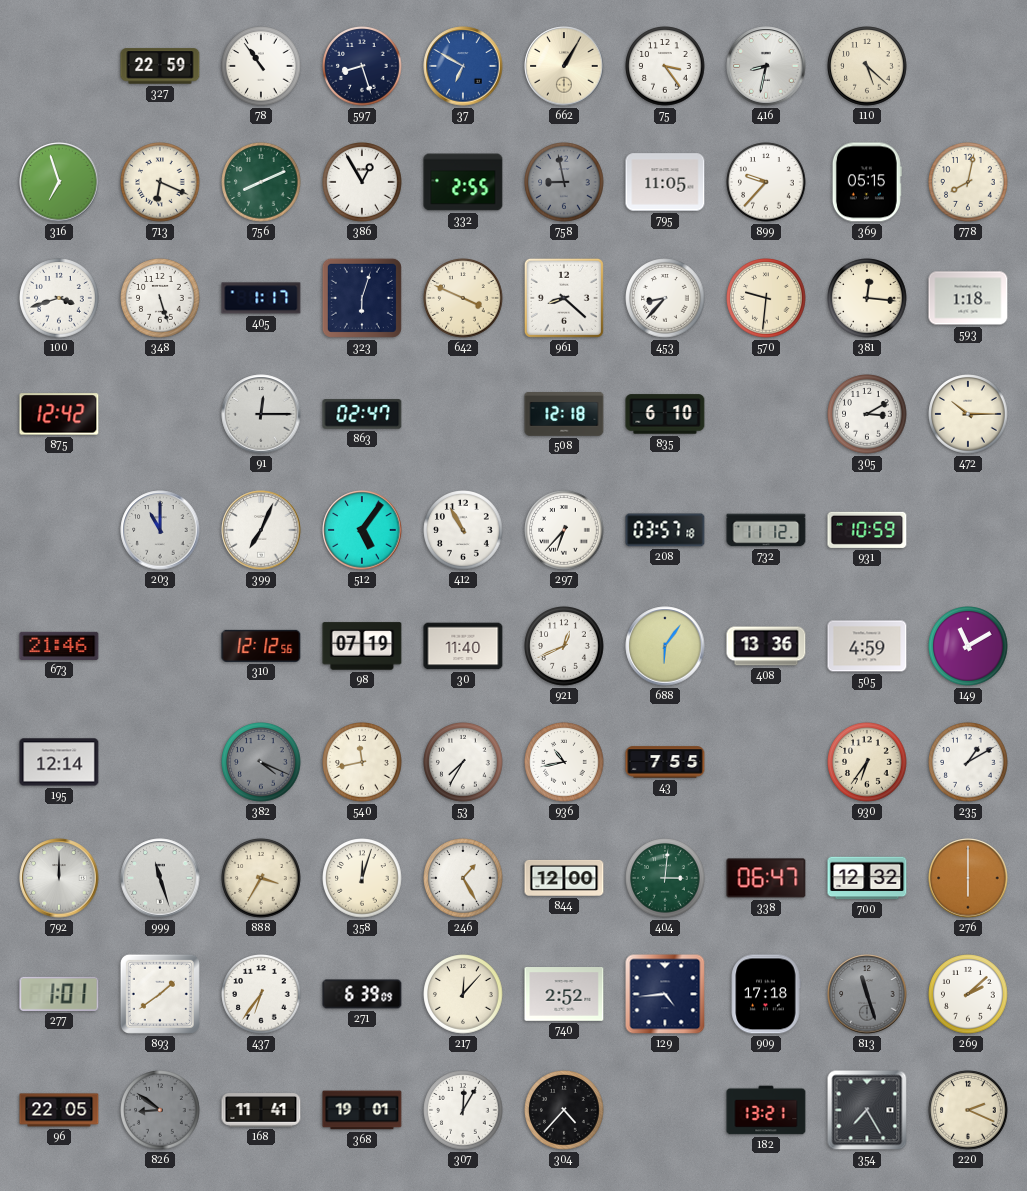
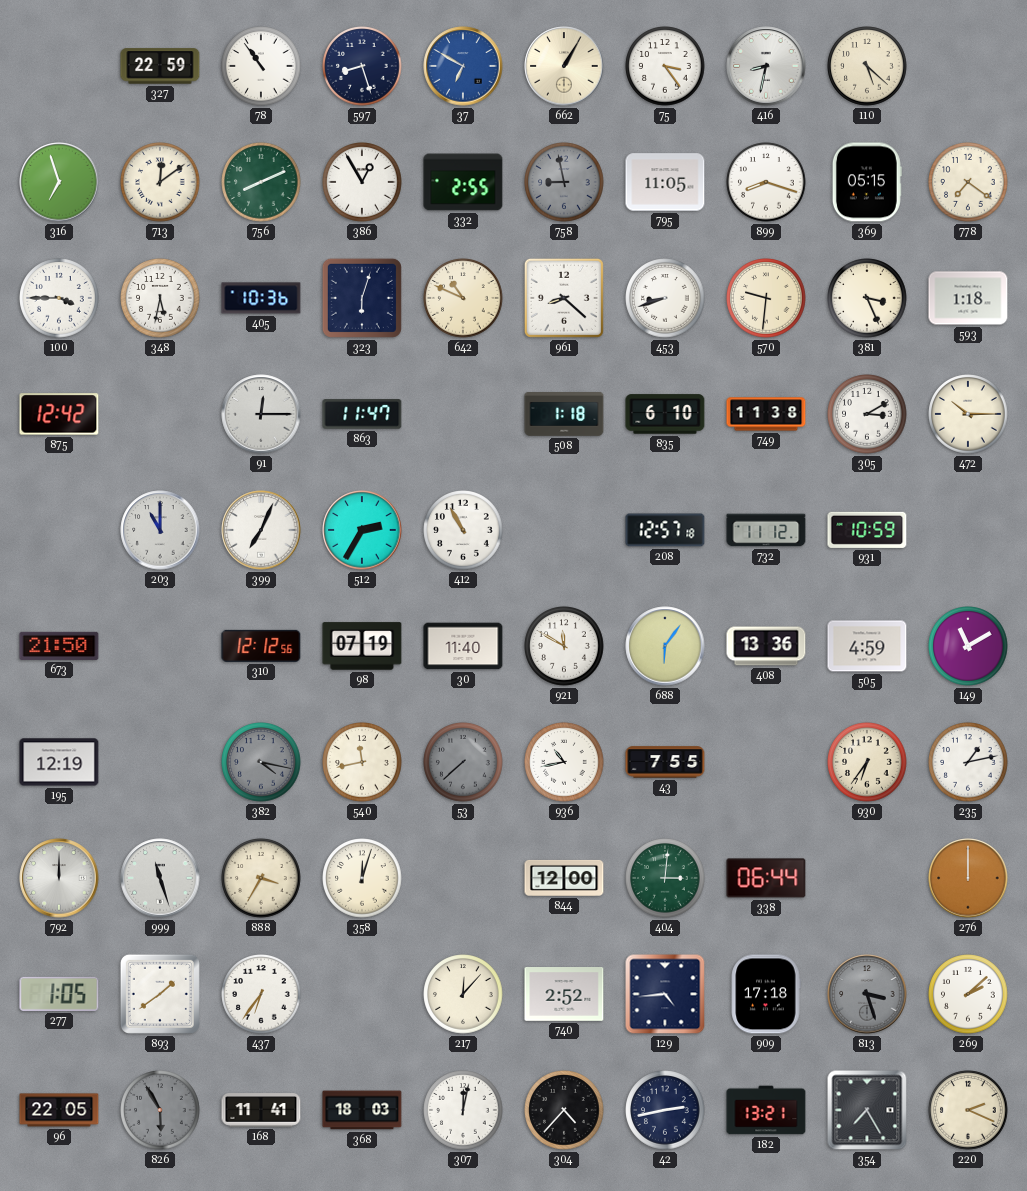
713: 6:19 -> 12:09
899: 9:37 -> 8:18
778: 8:02 -> 7:21
100: 3:42 -> 3:45
348: 5:27 -> 5:32
405: 1:17 -> 10:36
642: 3:49 -> 10:49
453: 8:37 -> 8:42
381: 12:16 -> 3:26
863: 02:47 -> 11:47
508: 12:18 -> 1:18
749: none -> 11:38
512: 5:06 -> 2:35
297: 6:37 -> none
208: 03:57 -> 12:57
673: 21:46 -> 21:50
921: 12:41 -> 11:50
195: 12:14 -> 12:19
382: 4:19 -> 4:17
53: 7:35 -> 7:38
53 dial: white -> grey
235: 1:10 -> 1:13
246: 1:25 -> none
338: 06:47 -> 06:44
700: 12:32 -> none
276: 6:00 -> 12:00
277: 1:01 -> 1:05
271: 6:39 -> none
813: 11:27 -> 3:27
826: 8:51 -> 5:55
368: 19:01 -> 18:03
307: 12:05 -> 12:02
42: none -> 2:43
